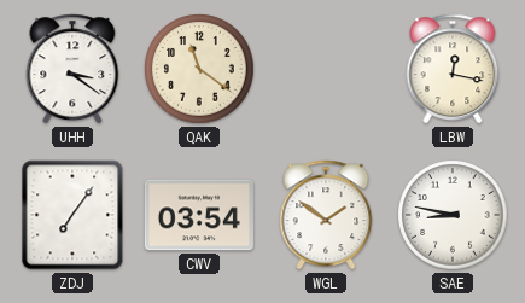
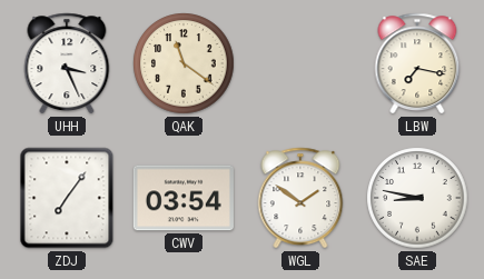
UHH: 3:21 -> 3:26
LBW: 12:17 -> 7:17
